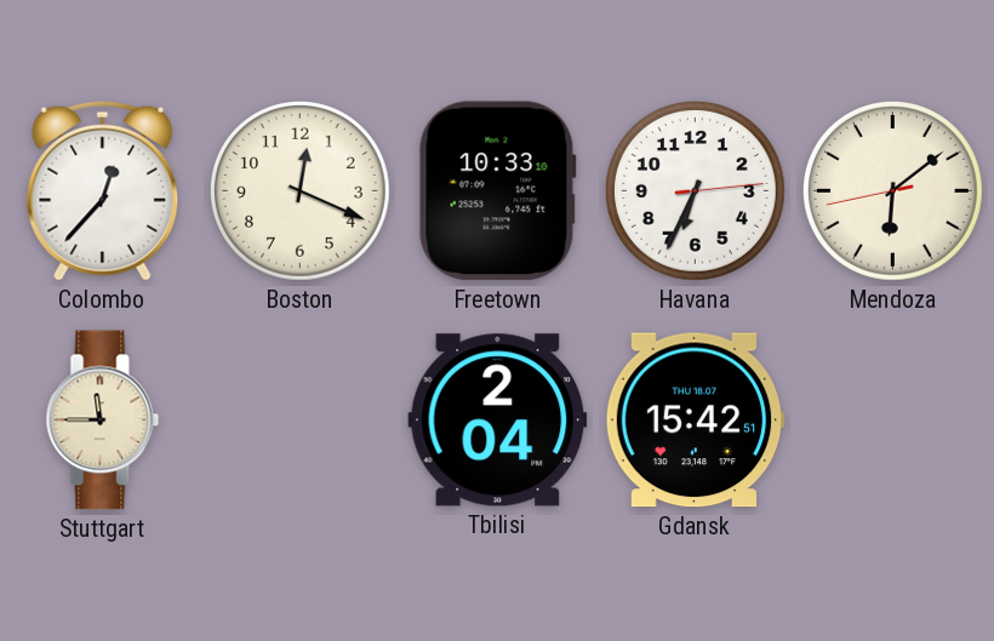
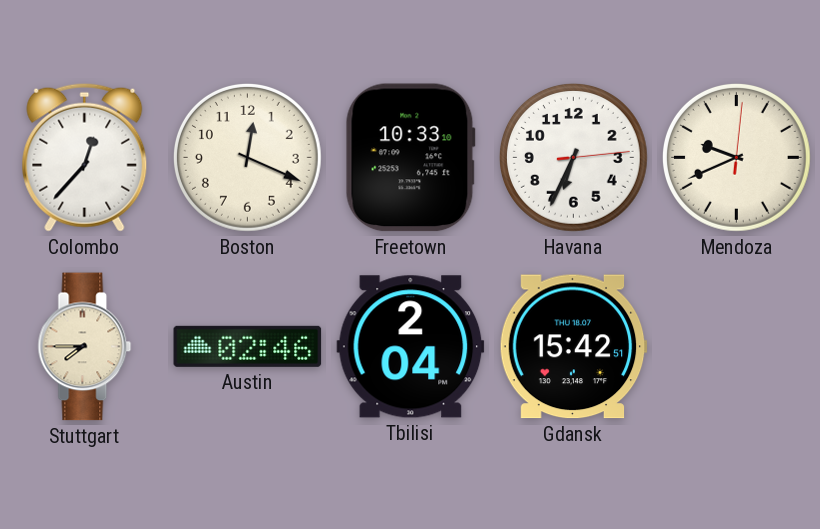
Mendoza: 6:08 -> 9:41
Stuttgart: 11:45 -> 7:45
Austin: none -> 02:46
